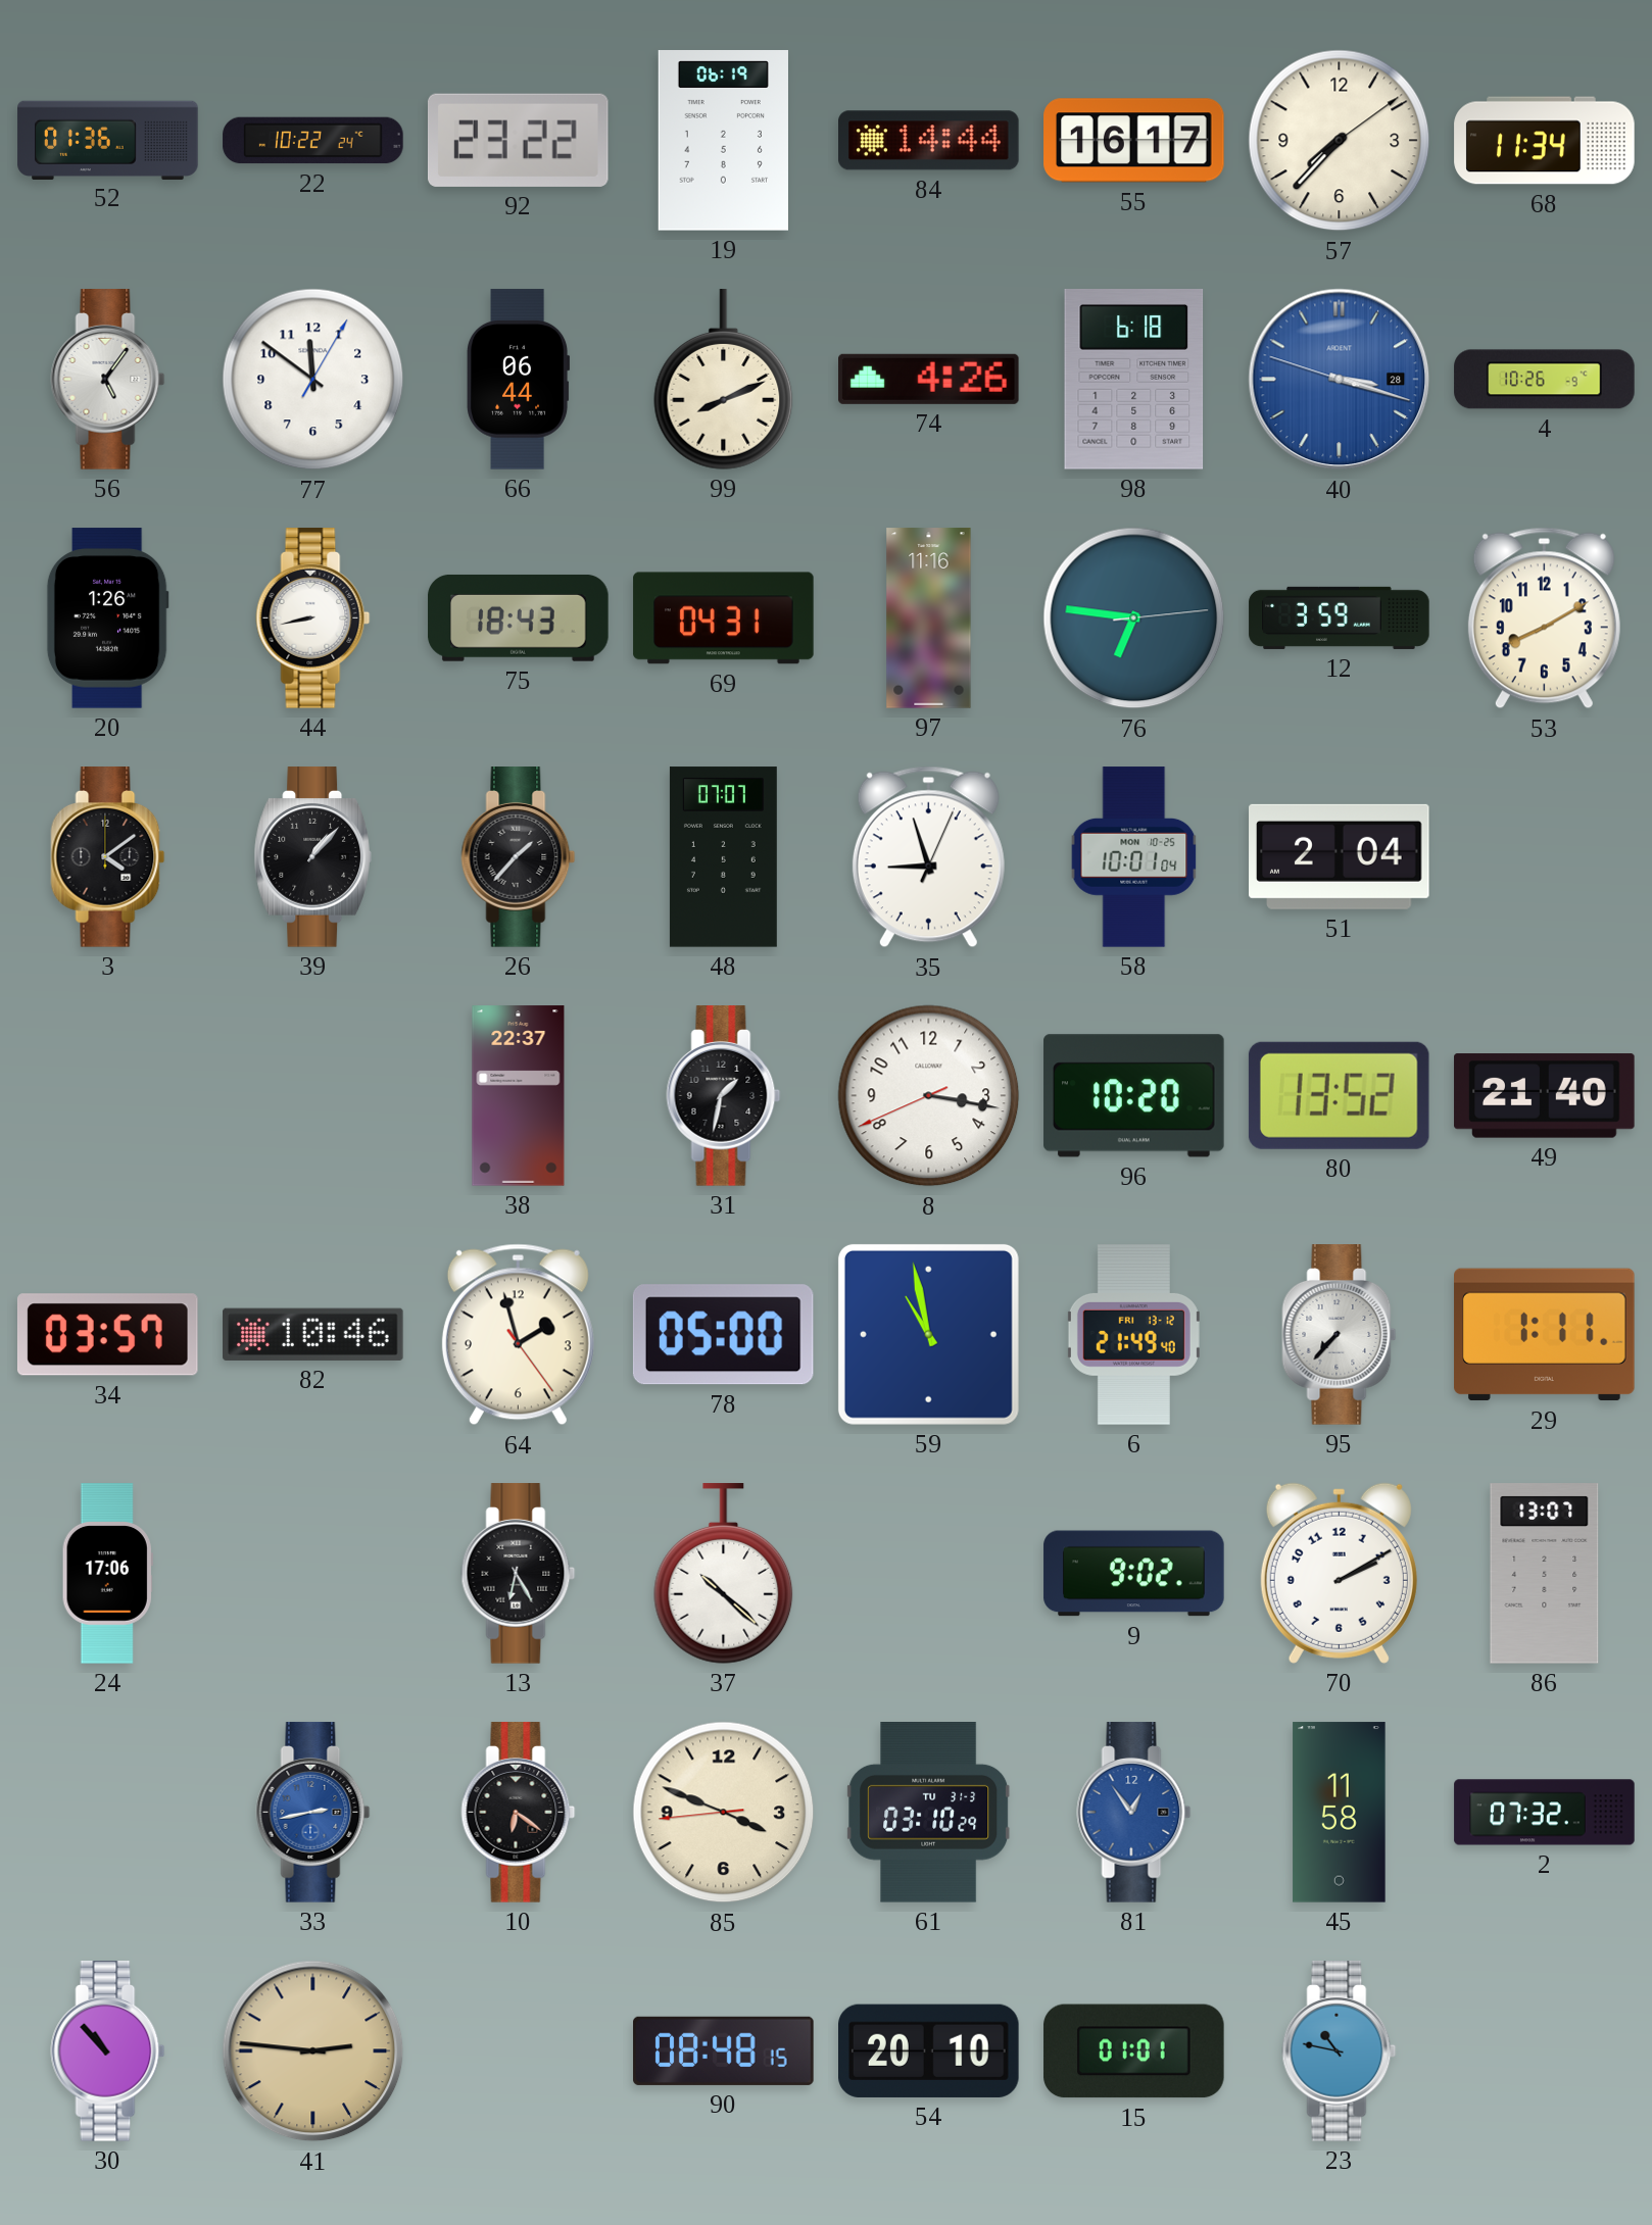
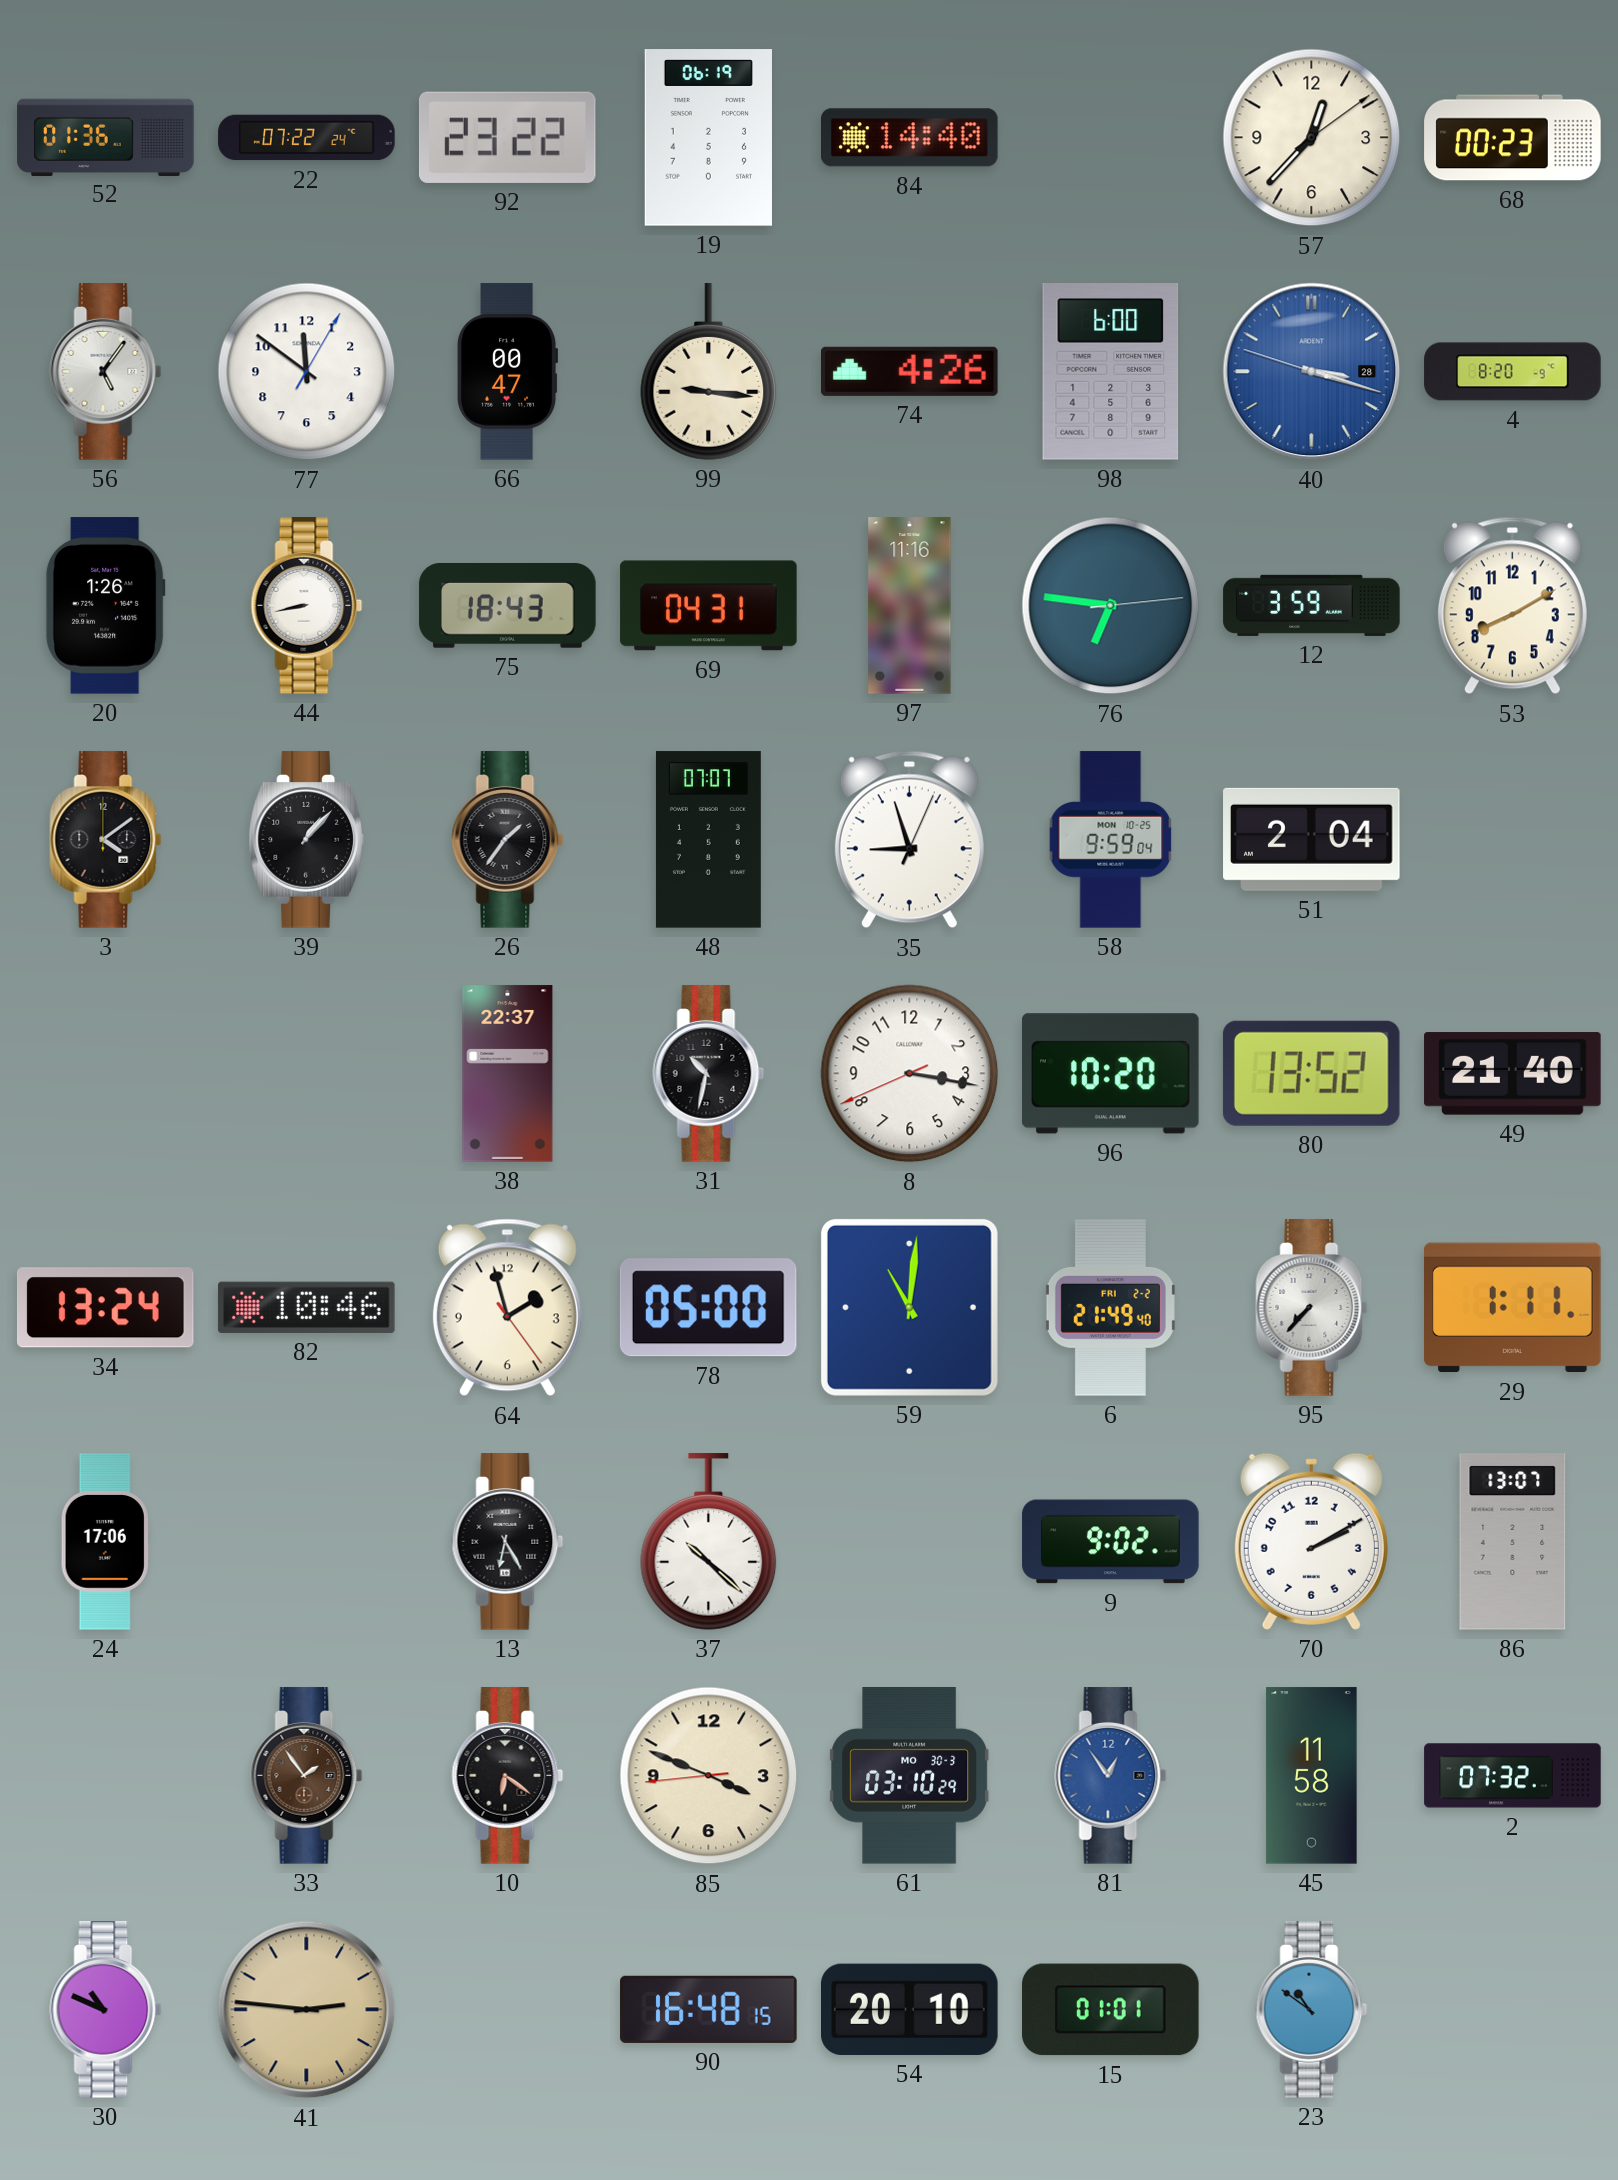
22: 10:22 -> 07:22
84: 14:44 -> 14:40
55: 16:17 -> none
57: 7:37 -> 12:37
68: 11:34 -> 00:23
66: 06:44 -> 00:47
99: 8:11 -> 9:16
98: 6:18 -> 6:00
4: 10:26 -> 8:20
26: 1:37 -> 1:36
58: 10:01 -> 9:59
31: 1:32 -> 10:32
34: 03:57 -> 13:24
59: 10:58 -> 11:01
6 date: FRI 13-12 -> FRI 2-2
33: 2:43 -> 1:54
33 dial: blue -> brown
61 date: TU 31-3 -> MO 30-3
30: 10:53 -> 10:49
90: 08:48 -> 16:48
23: 10:47 -> 10:51
